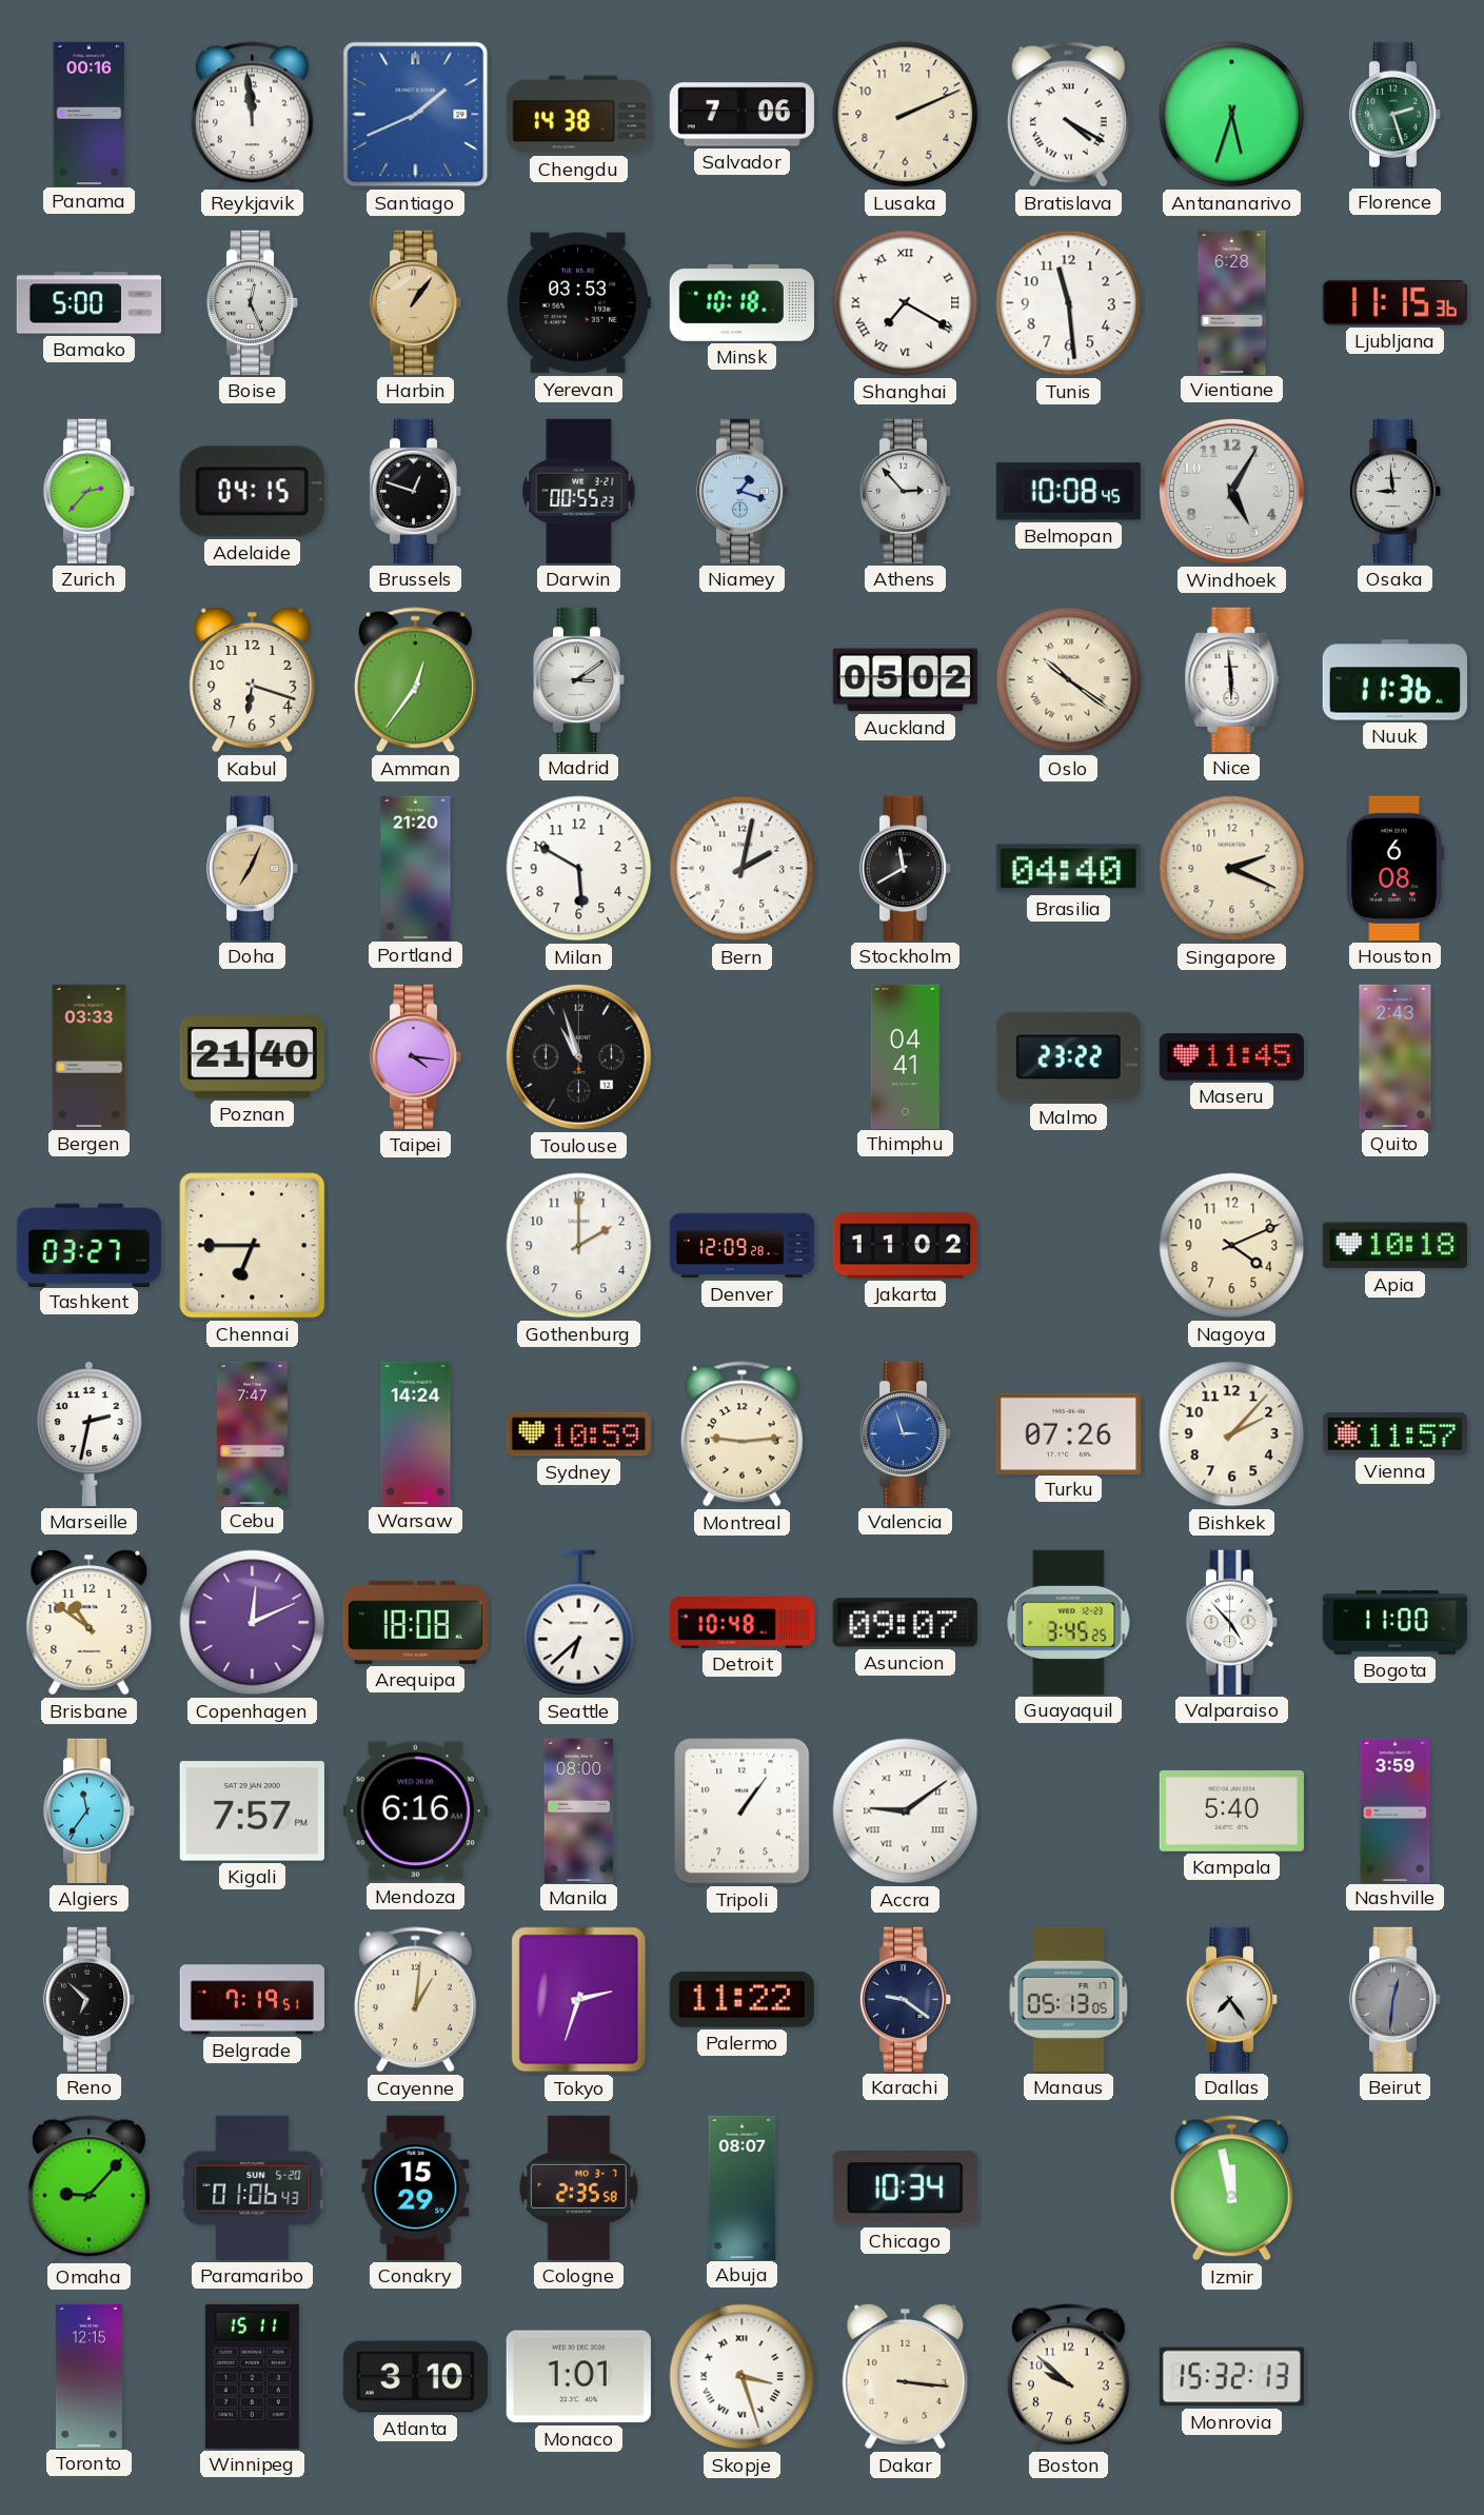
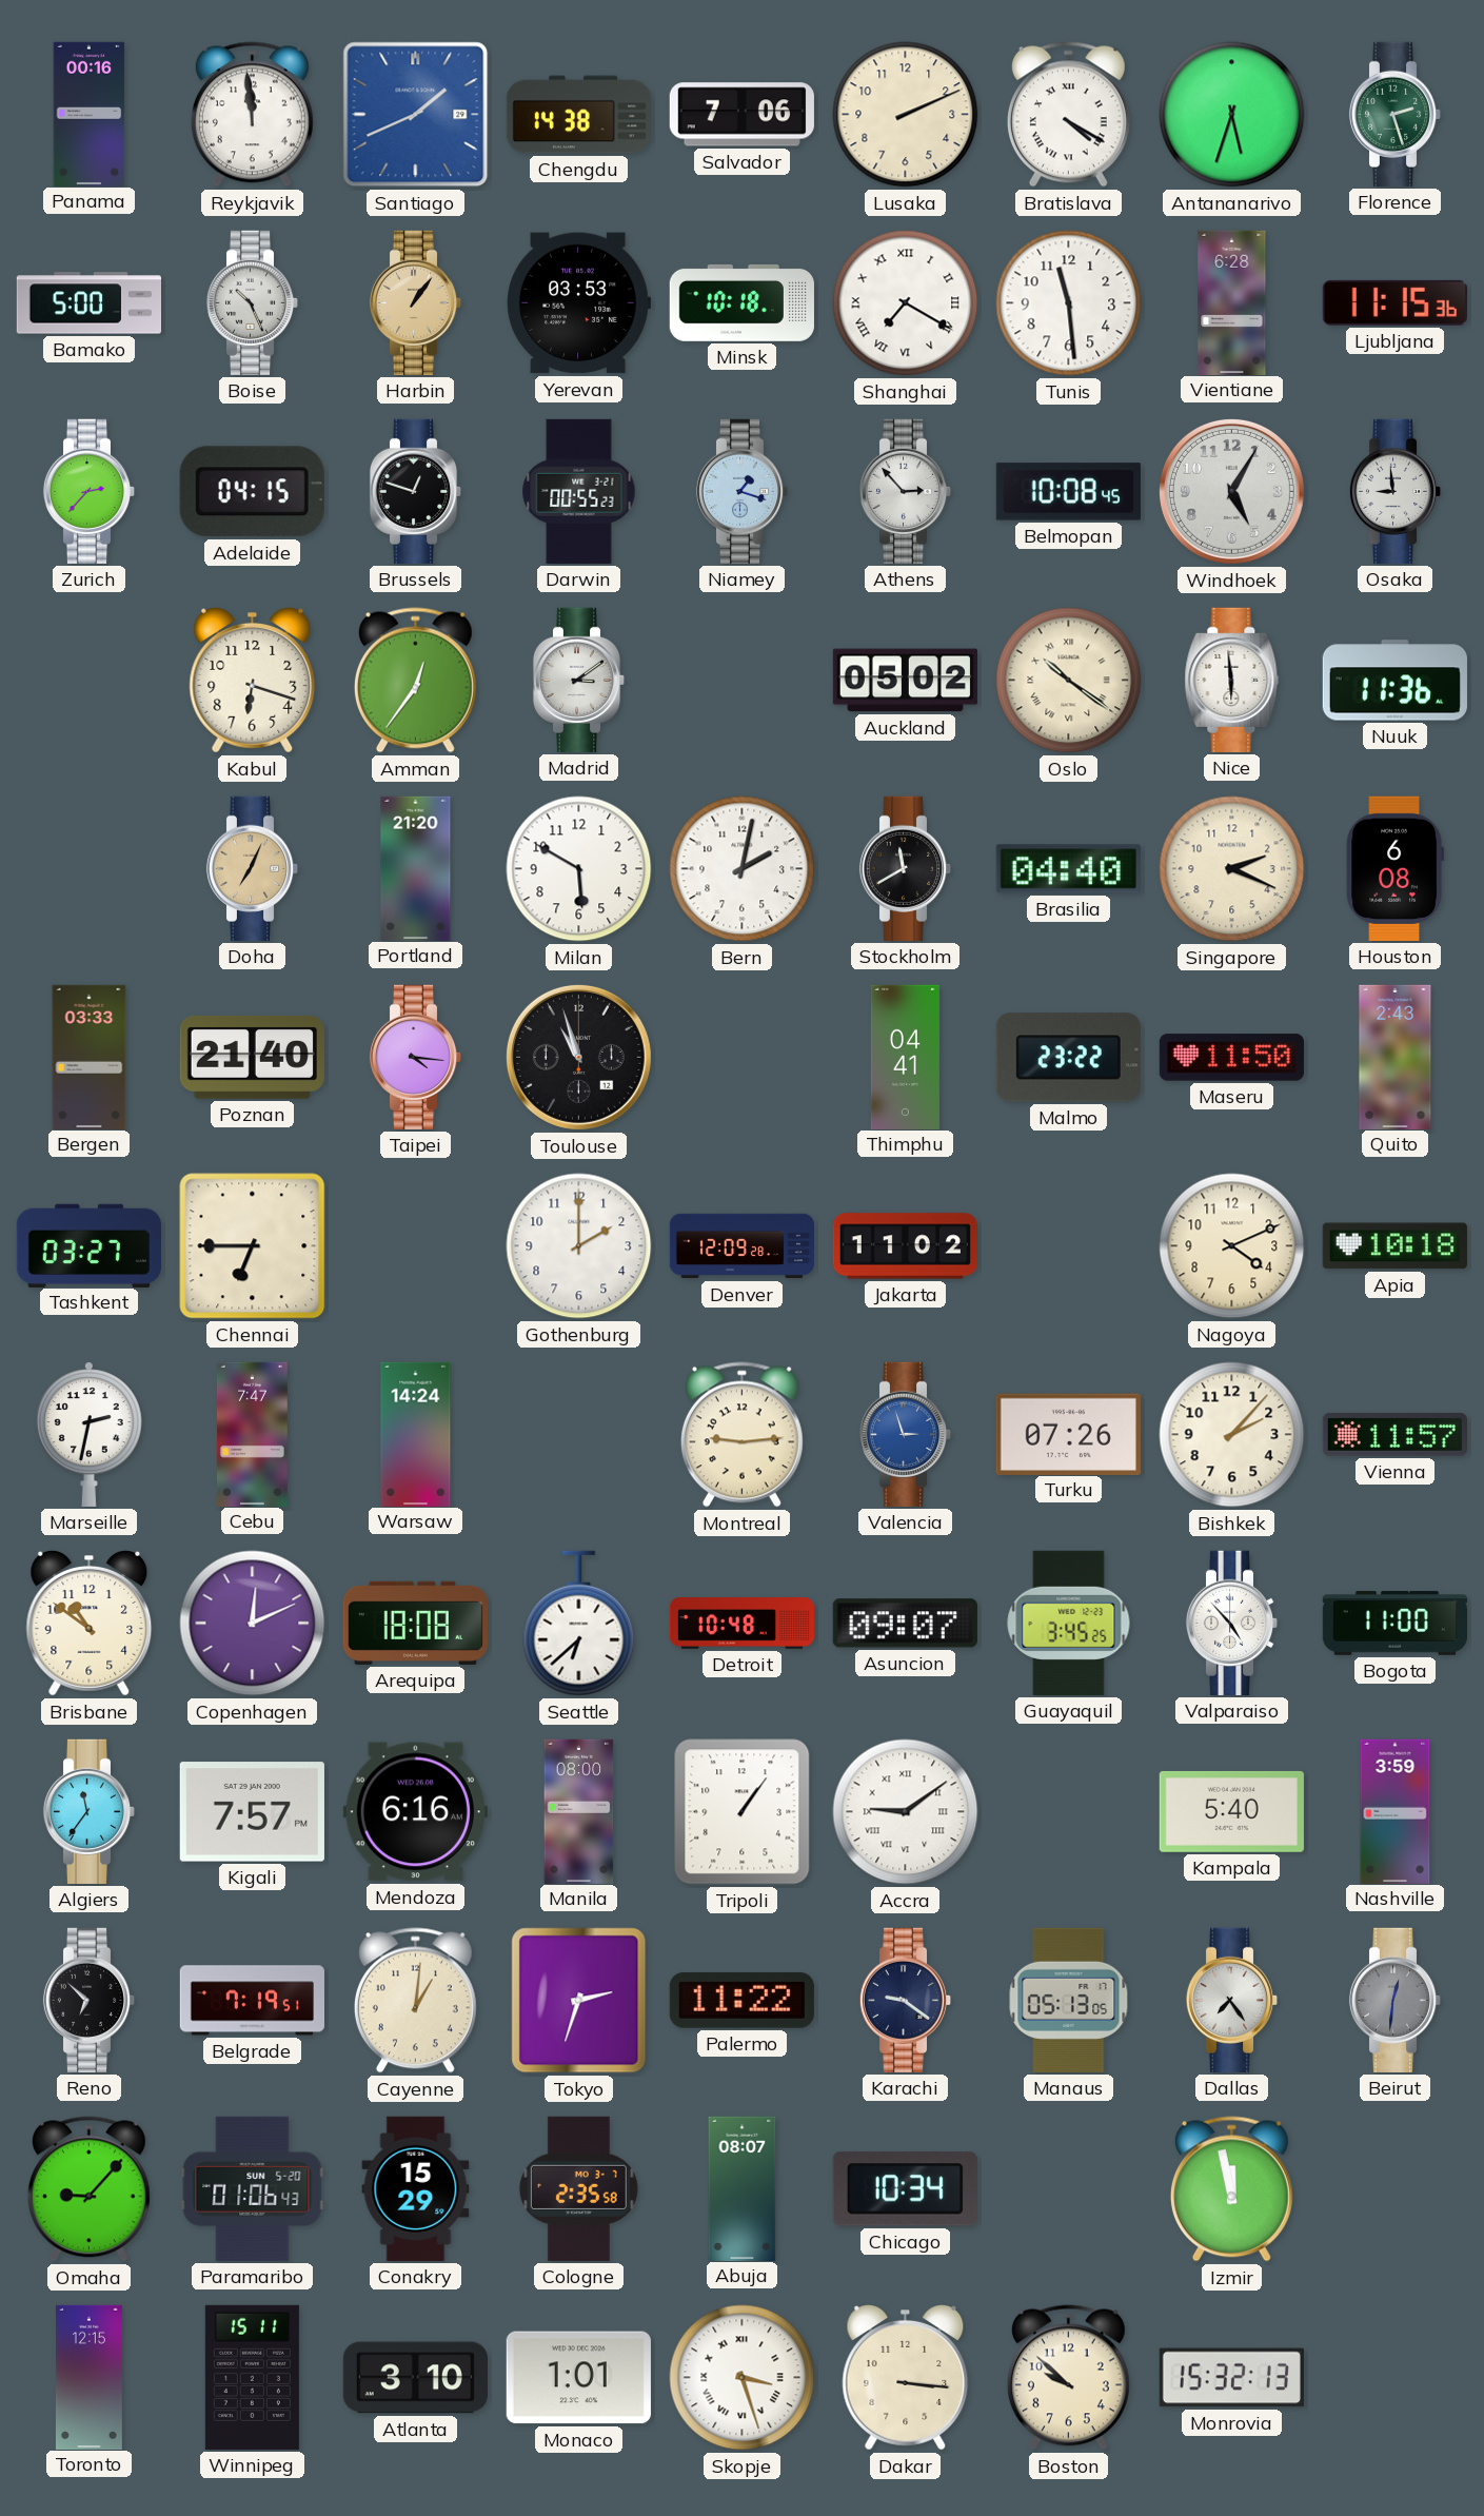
Boise: 12:26 -> 10:26
Maseru: 11:45 -> 11:50
Sydney: 10:59 -> none
